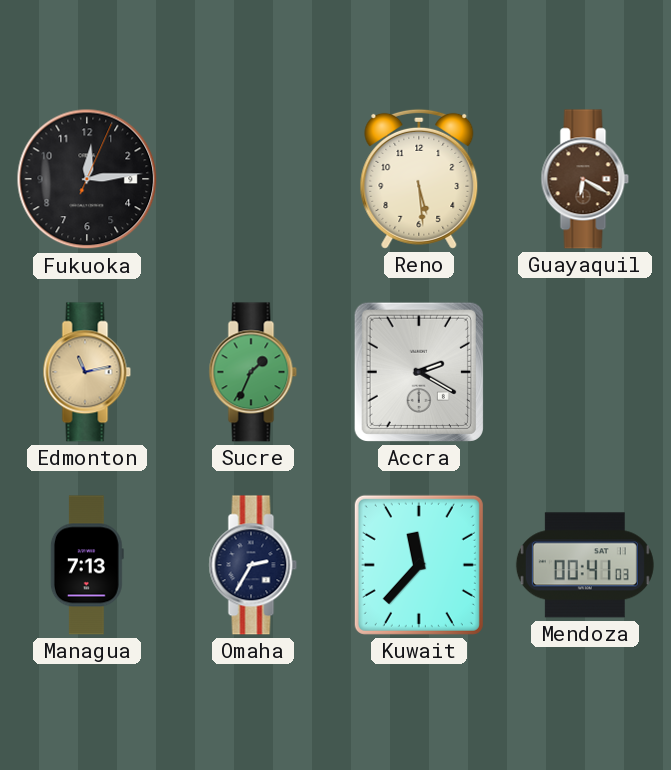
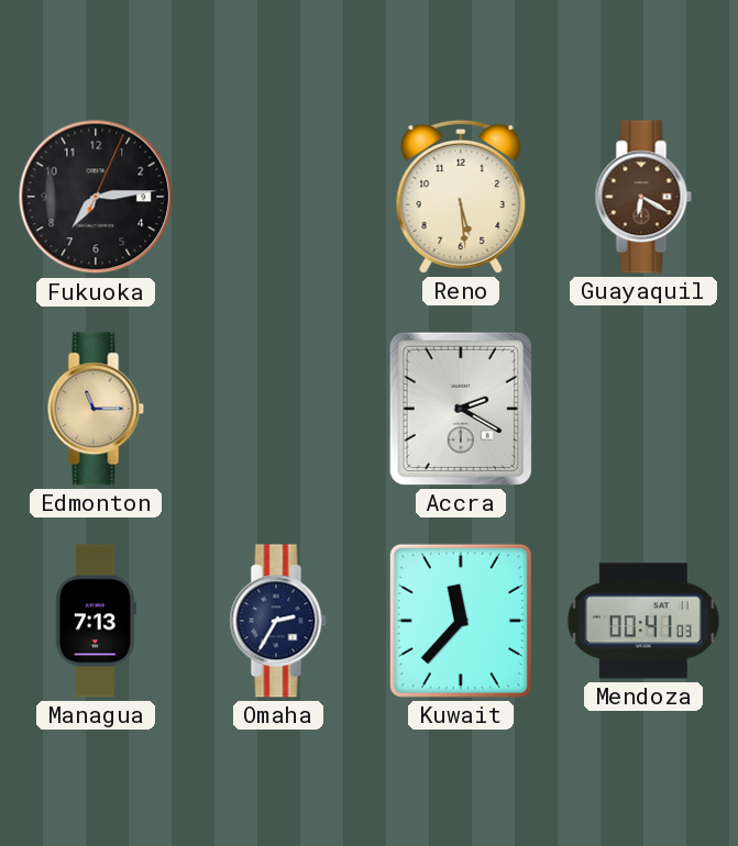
Fukuoka: 12:14 -> 7:14
Edmonton: 11:13 -> 11:15
Sucre: 1:34 -> none
